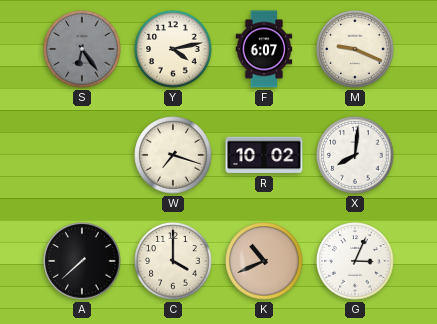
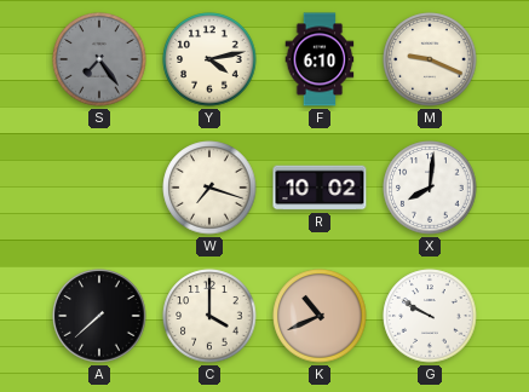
S: 6:24 -> 7:24
F: 6:07 -> 6:10
G: 3:04 -> 9:50
